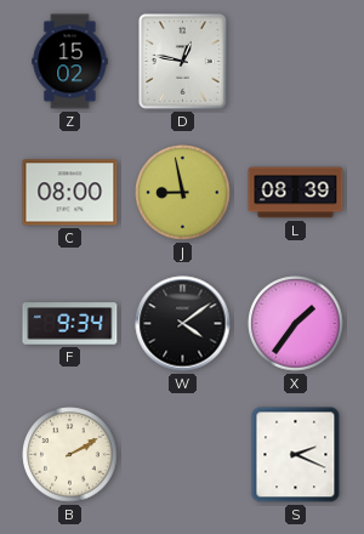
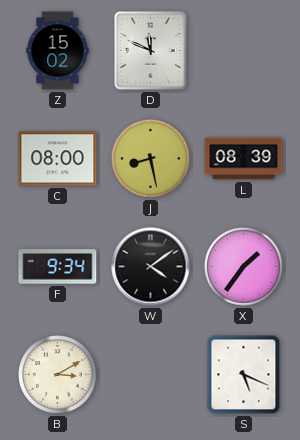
D: 12:47 -> 11:49
J: 8:58 -> 8:28
B: 2:10 -> 3:10
S: 2:19 -> 5:19
